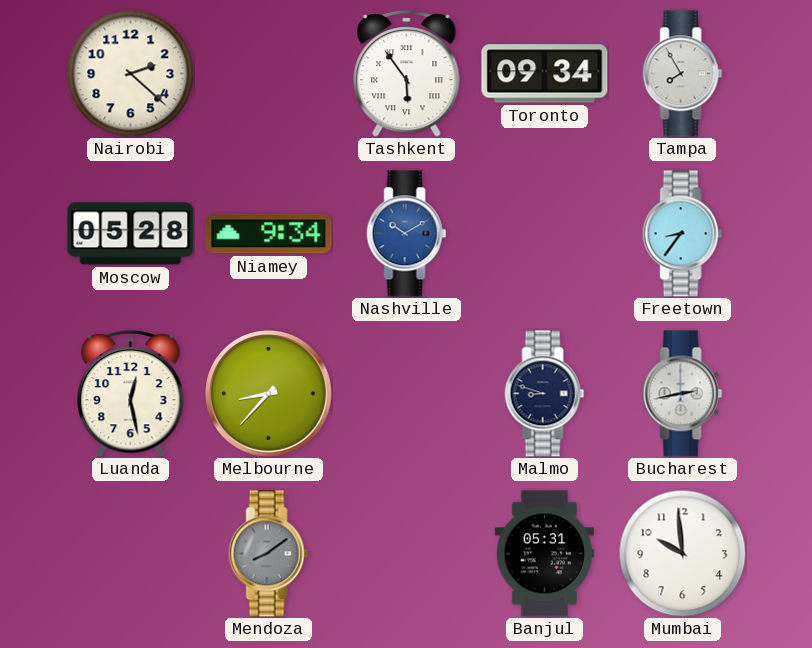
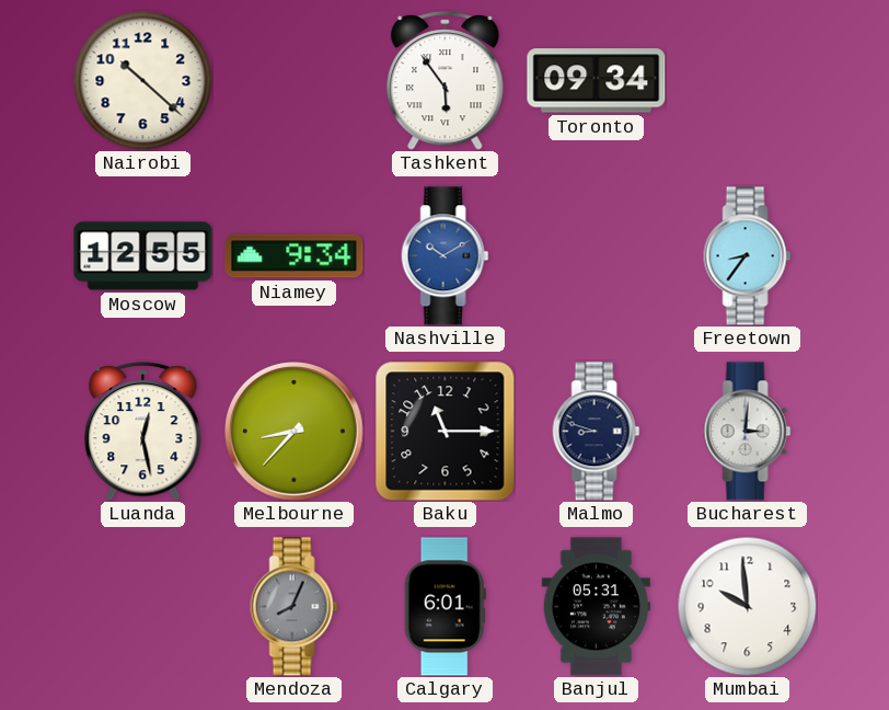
Nairobi: 2:22 -> 10:22
Tampa: 7:55 -> none
Moscow: 05:28 -> 12:55
Baku: none -> 11:15
Bucharest: 2:43 -> 3:01
Mendoza: 8:09 -> 8:04
Calgary: none -> 6:01
